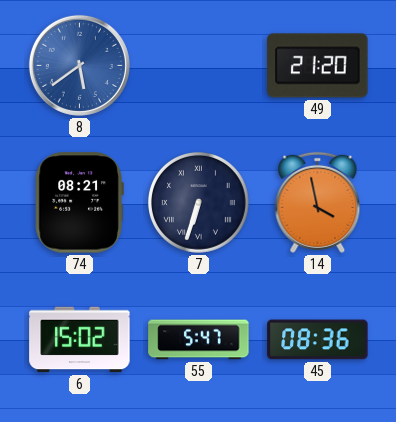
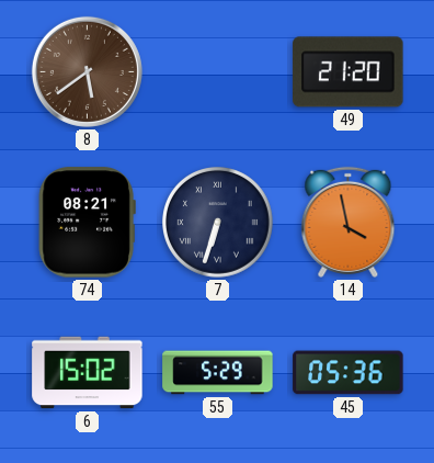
8 dial: blue -> brown
55: 5:47 -> 5:29
45: 08:36 -> 05:36
